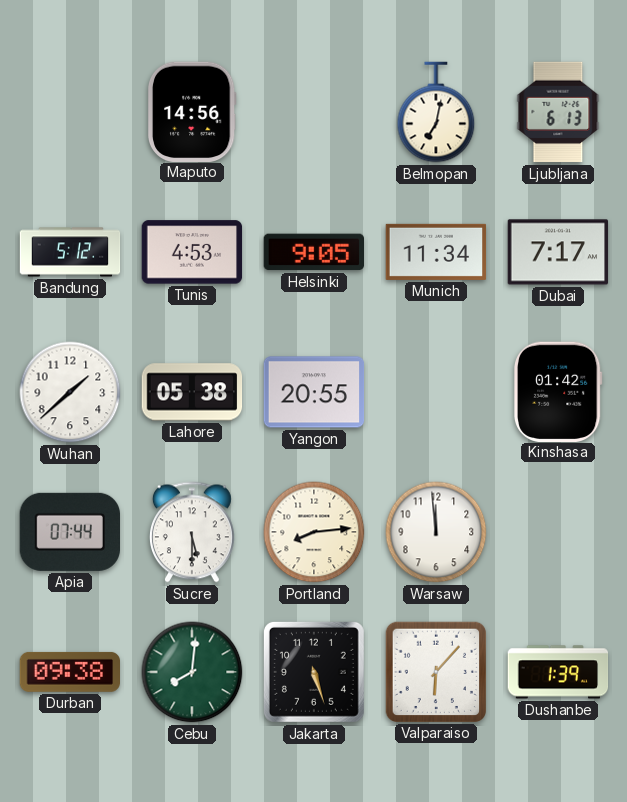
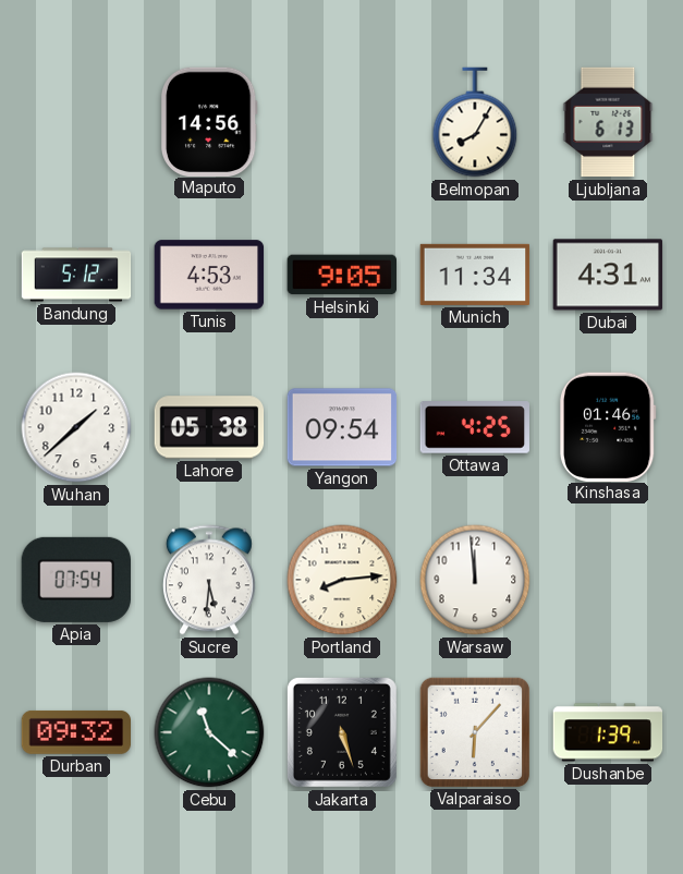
Belmopan: 7:02 -> 8:05
Dubai: 7:17 -> 4:31
Yangon: 20:55 -> 09:54
Ottawa: none -> 4:25
Kinshasa: 01:42 -> 01:46
Apia: 07:44 -> 07:54
Sucre: 5:30 -> 5:31
Durban: 09:38 -> 09:32
Cebu: 8:01 -> 11:22
